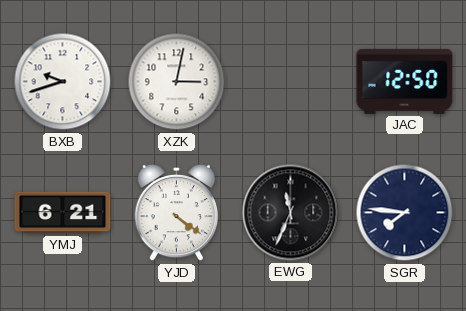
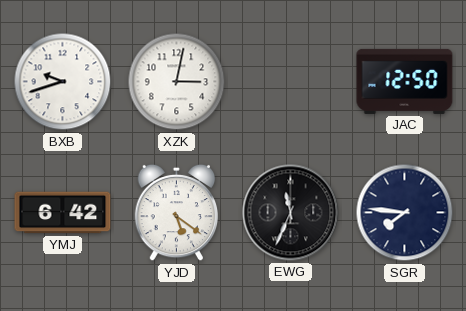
YMJ: 6:21 -> 6:42
YJD: 4:21 -> 5:21
